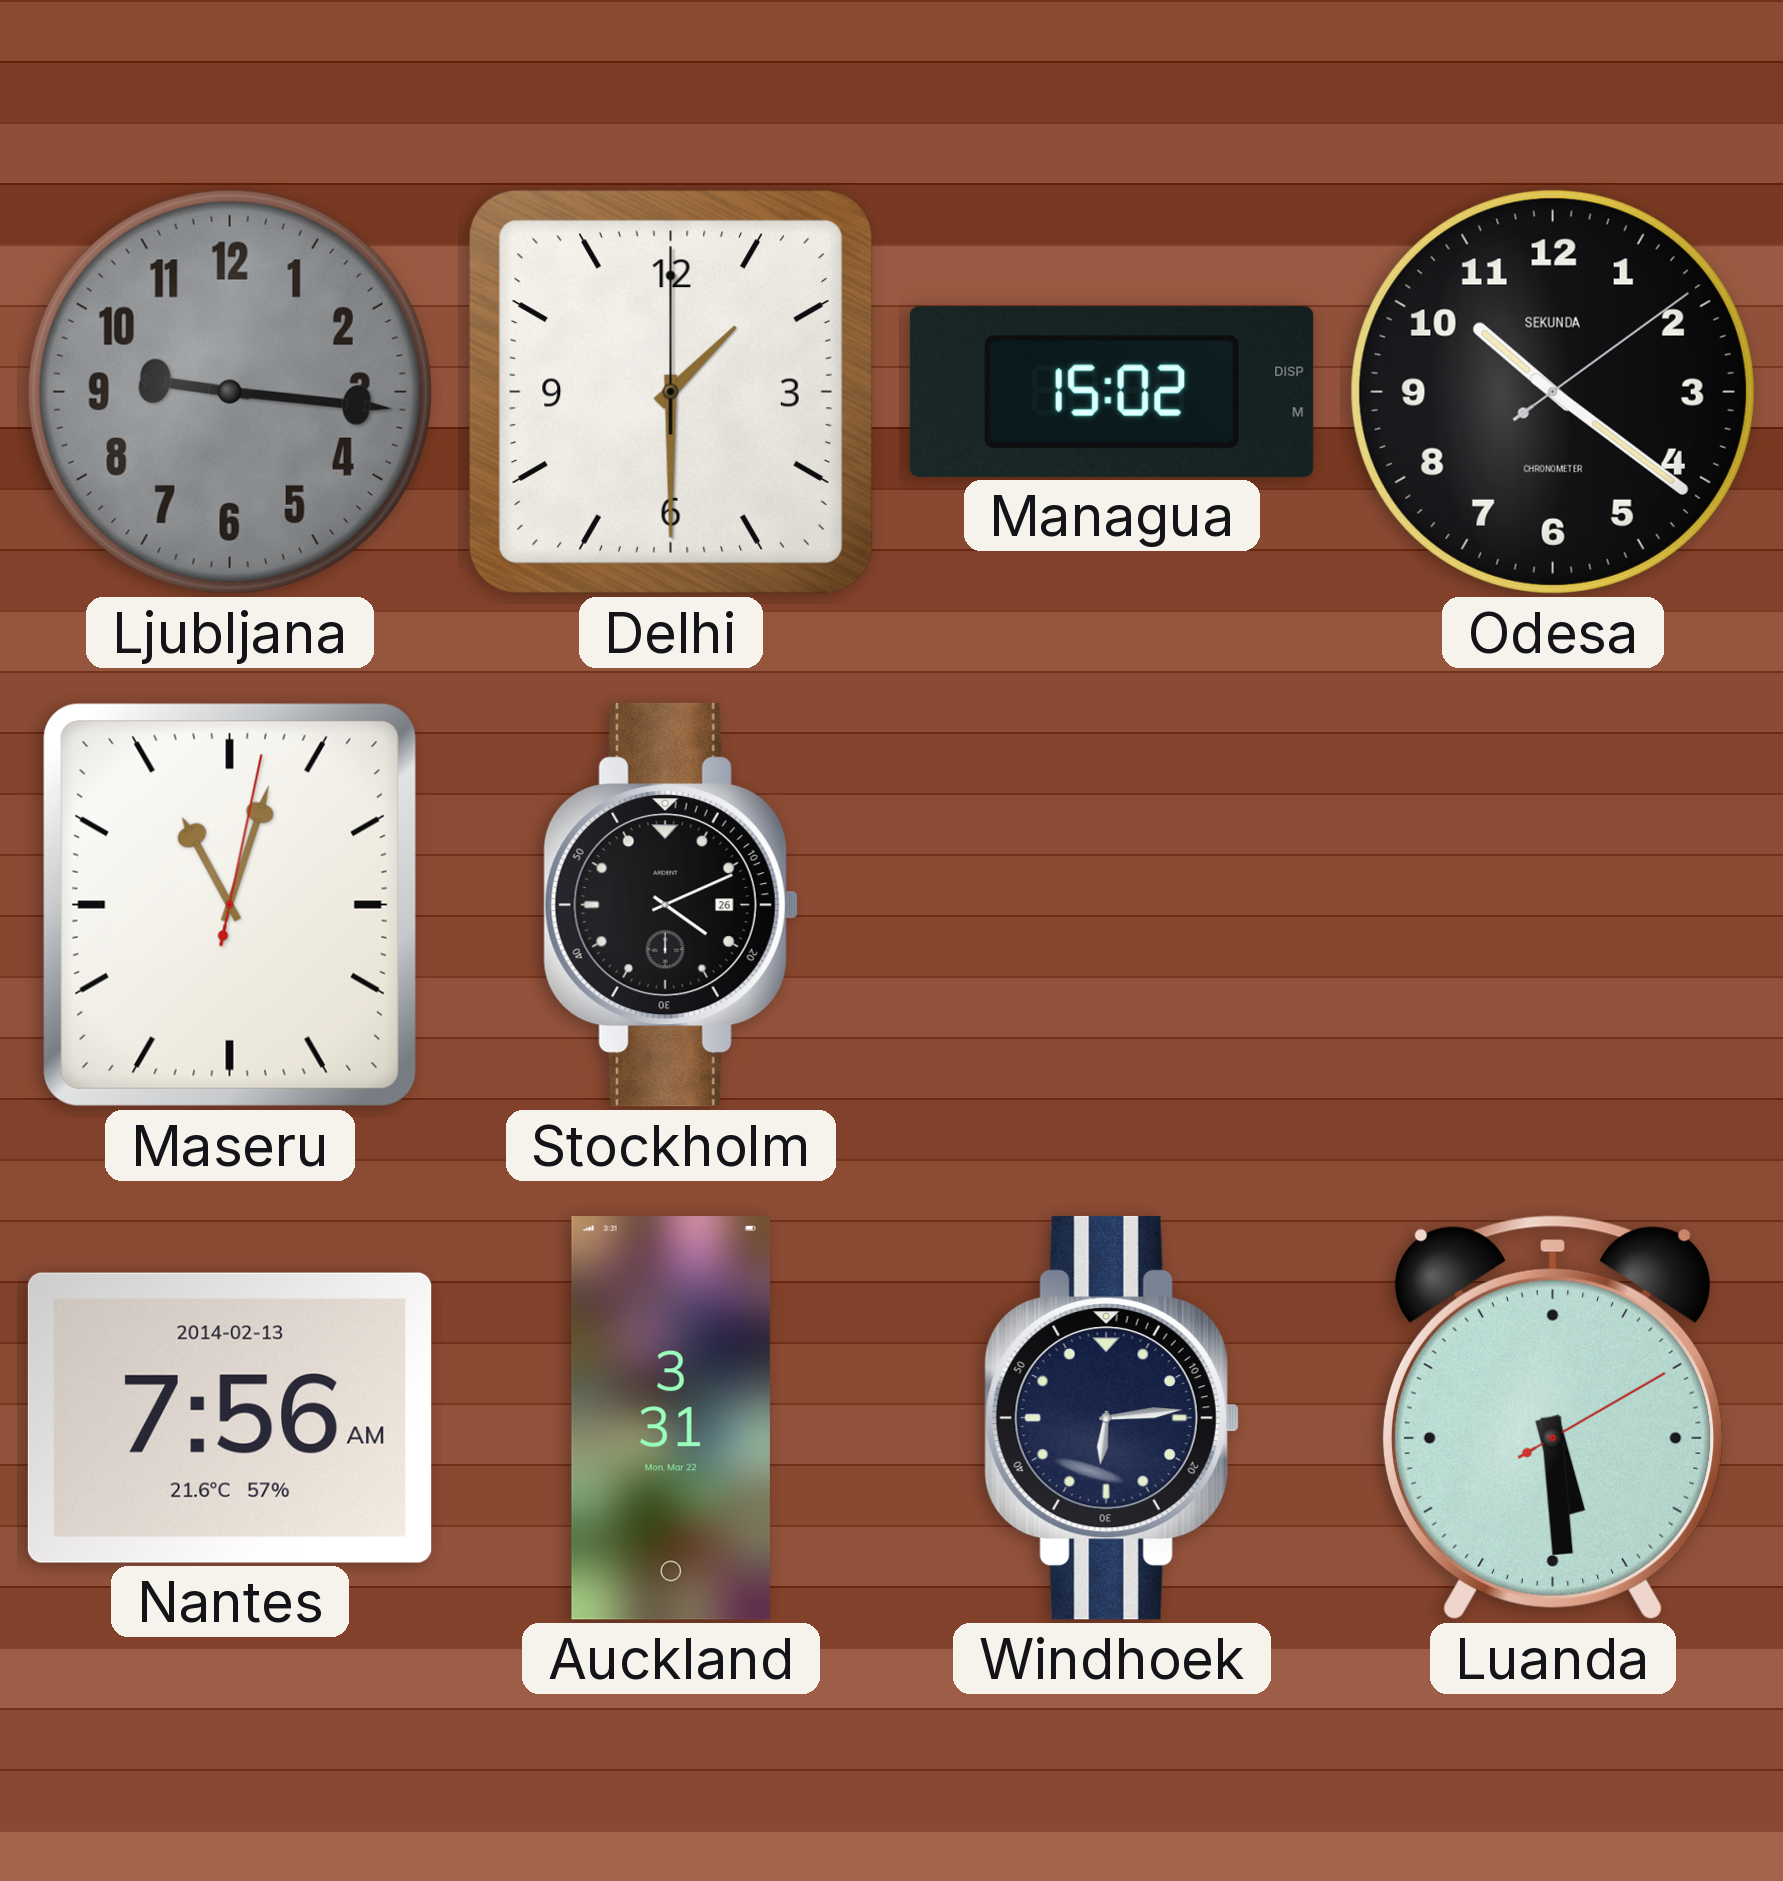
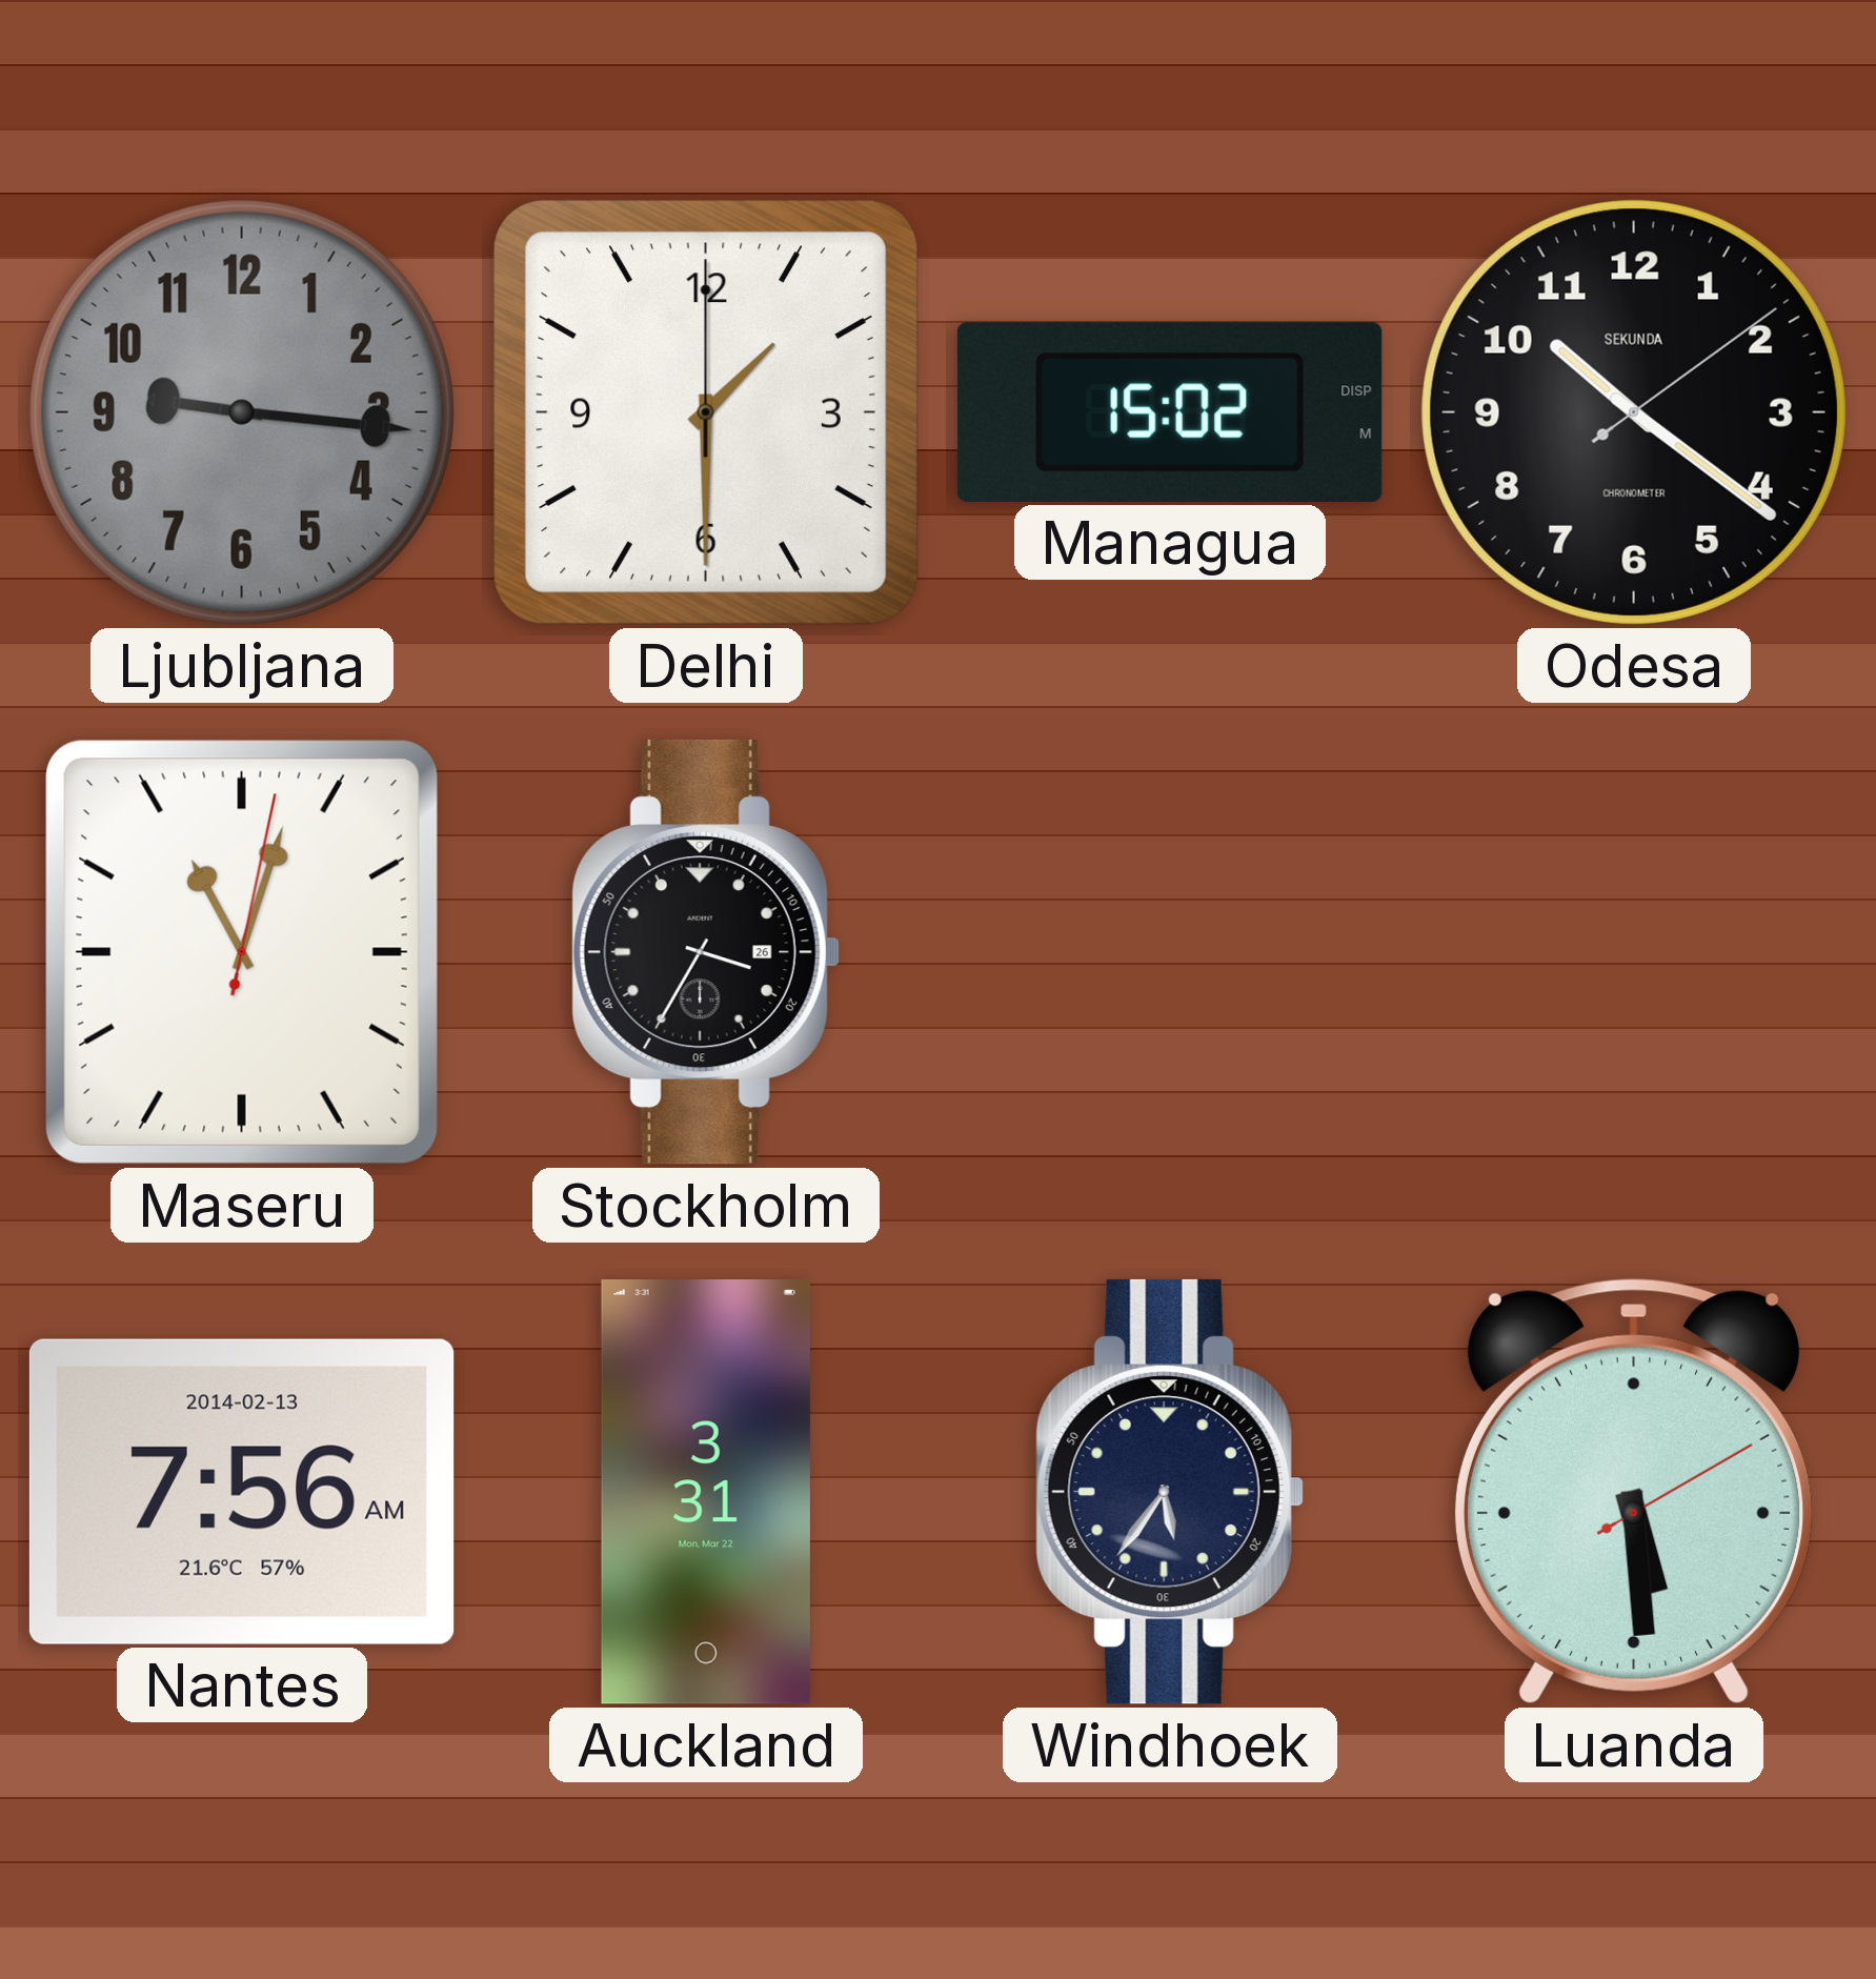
Stockholm: 4:11 -> 3:35
Windhoek: 6:14 -> 5:36
